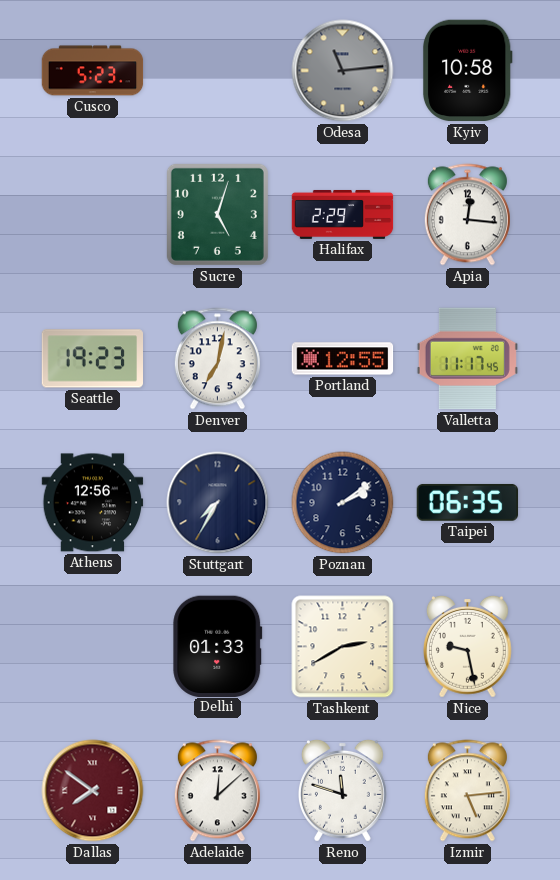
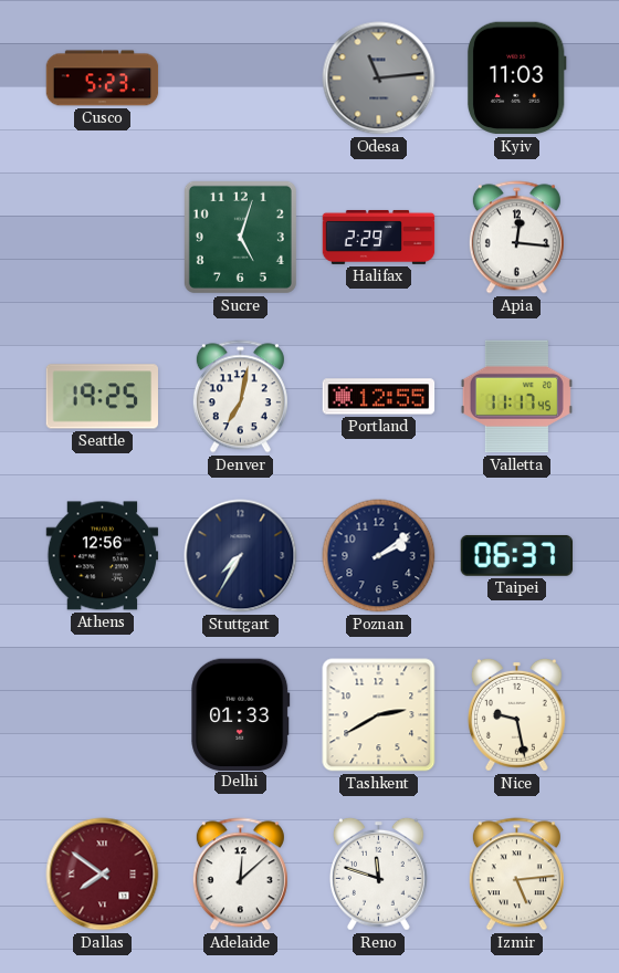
Kyiv: 10:58 -> 11:03
Seattle: 19:23 -> 19:25
Taipei: 06:35 -> 06:37
